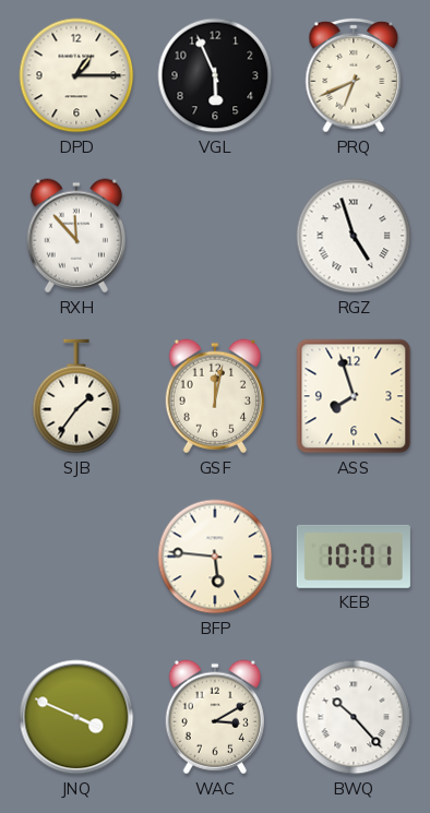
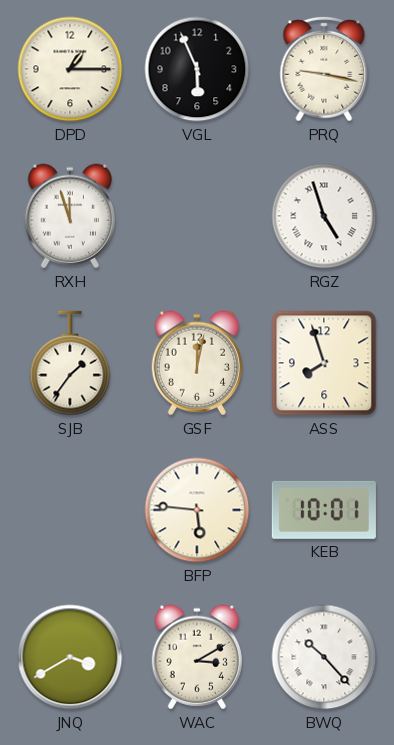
PRQ: 6:41 -> 9:17
RXH: 11:53 -> 11:57
JNQ: 3:49 -> 3:40
